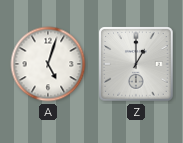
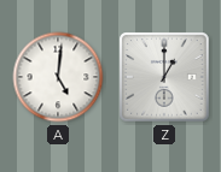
A: 5:03 -> 5:01
